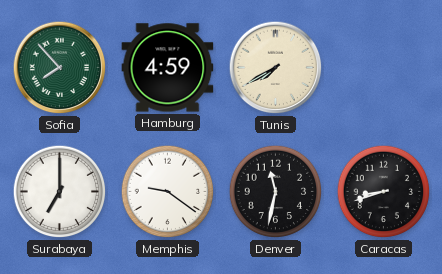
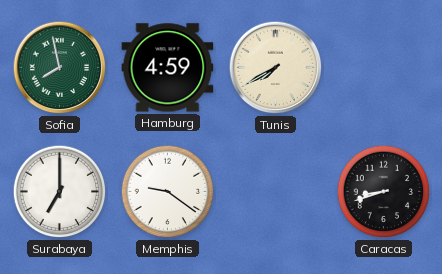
Sofia: 7:53 -> 7:58
Denver: 11:32 -> none
